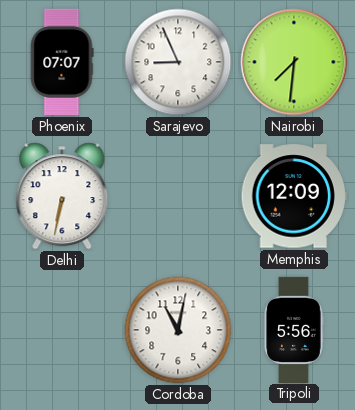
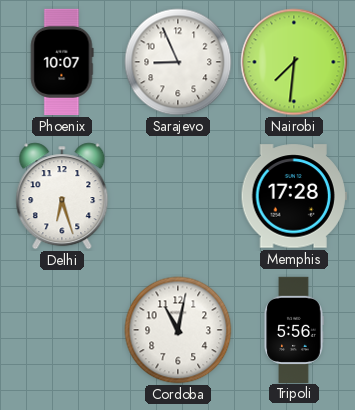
Phoenix: 07:07 -> 10:07
Delhi: 6:32 -> 6:27
Memphis: 12:09 -> 17:28
